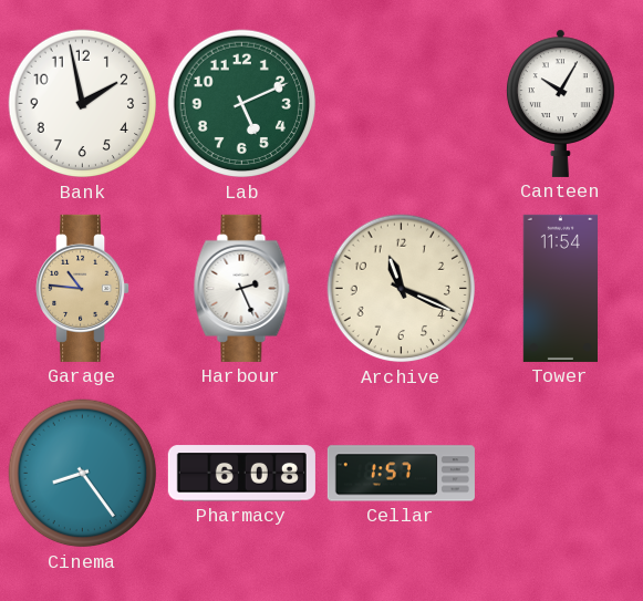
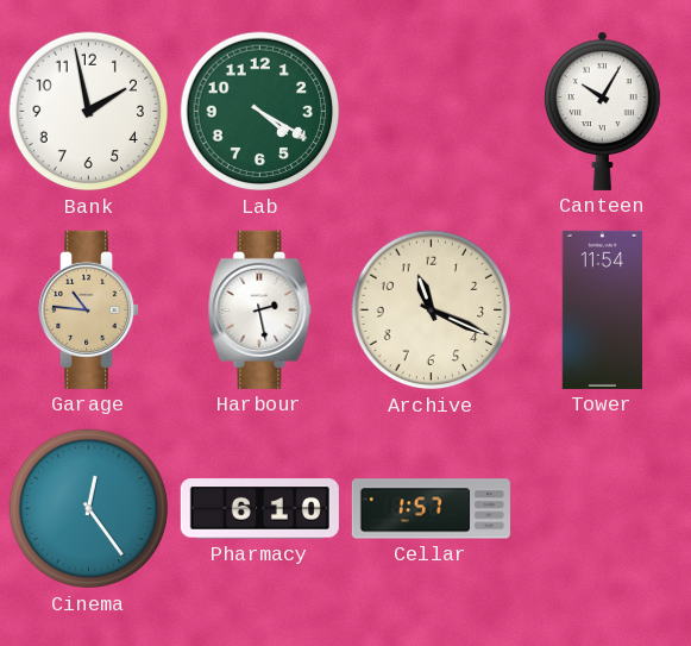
Lab: 5:11 -> 4:20
Harbour: 2:26 -> 2:28
Cinema: 8:24 -> 12:24
Pharmacy: 6:08 -> 6:10
